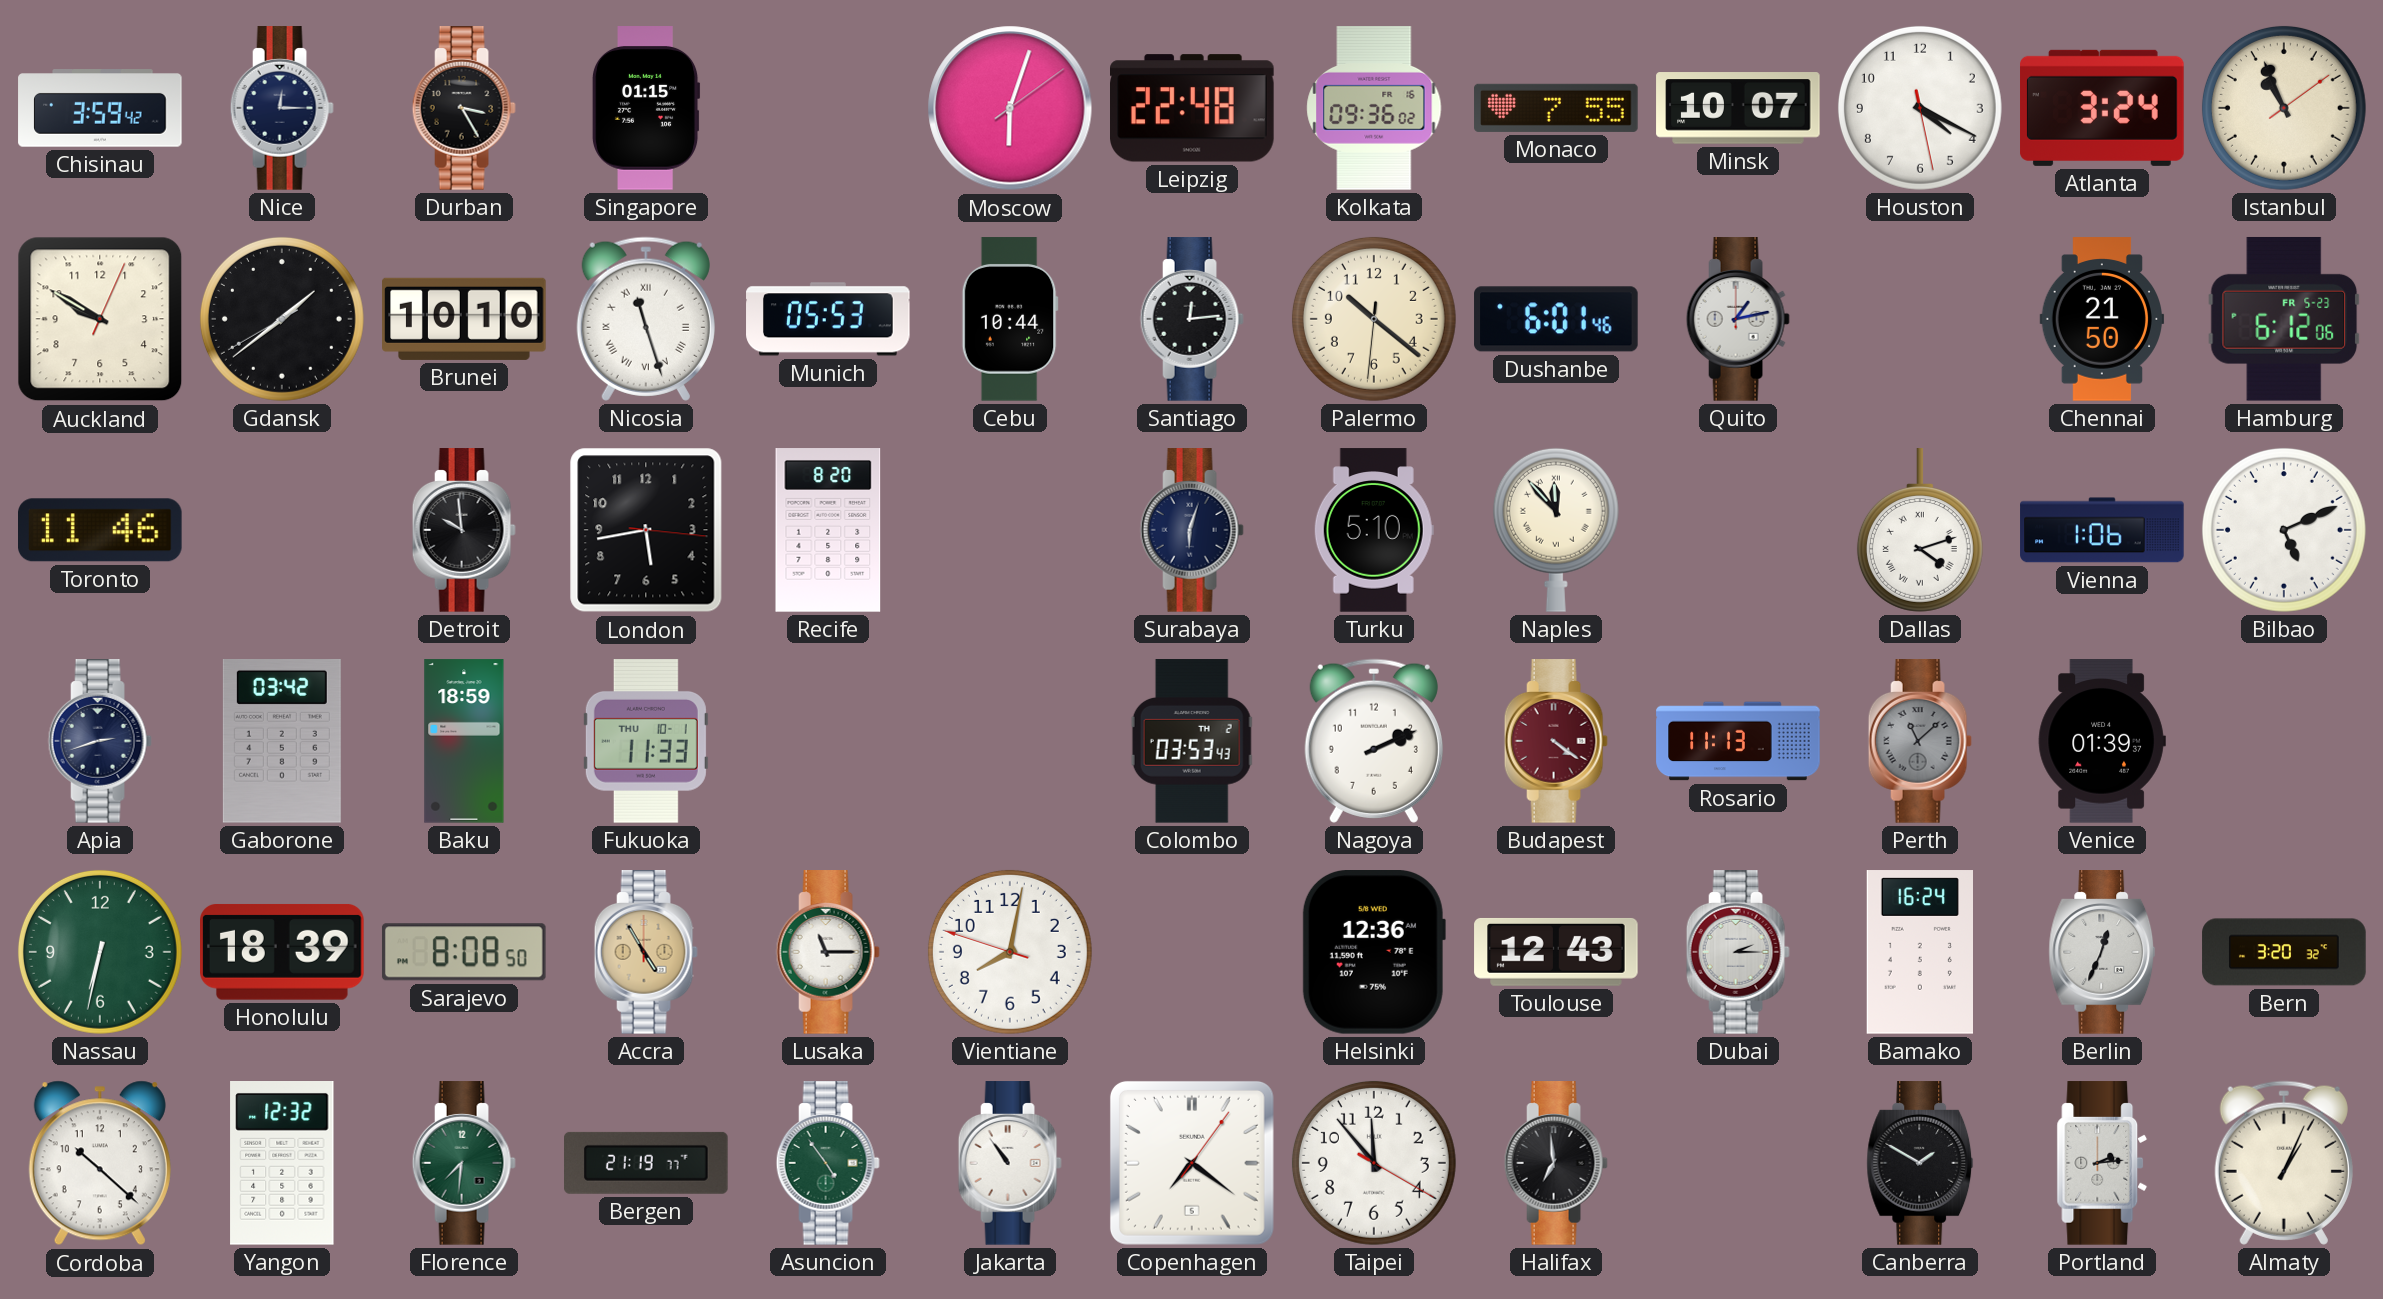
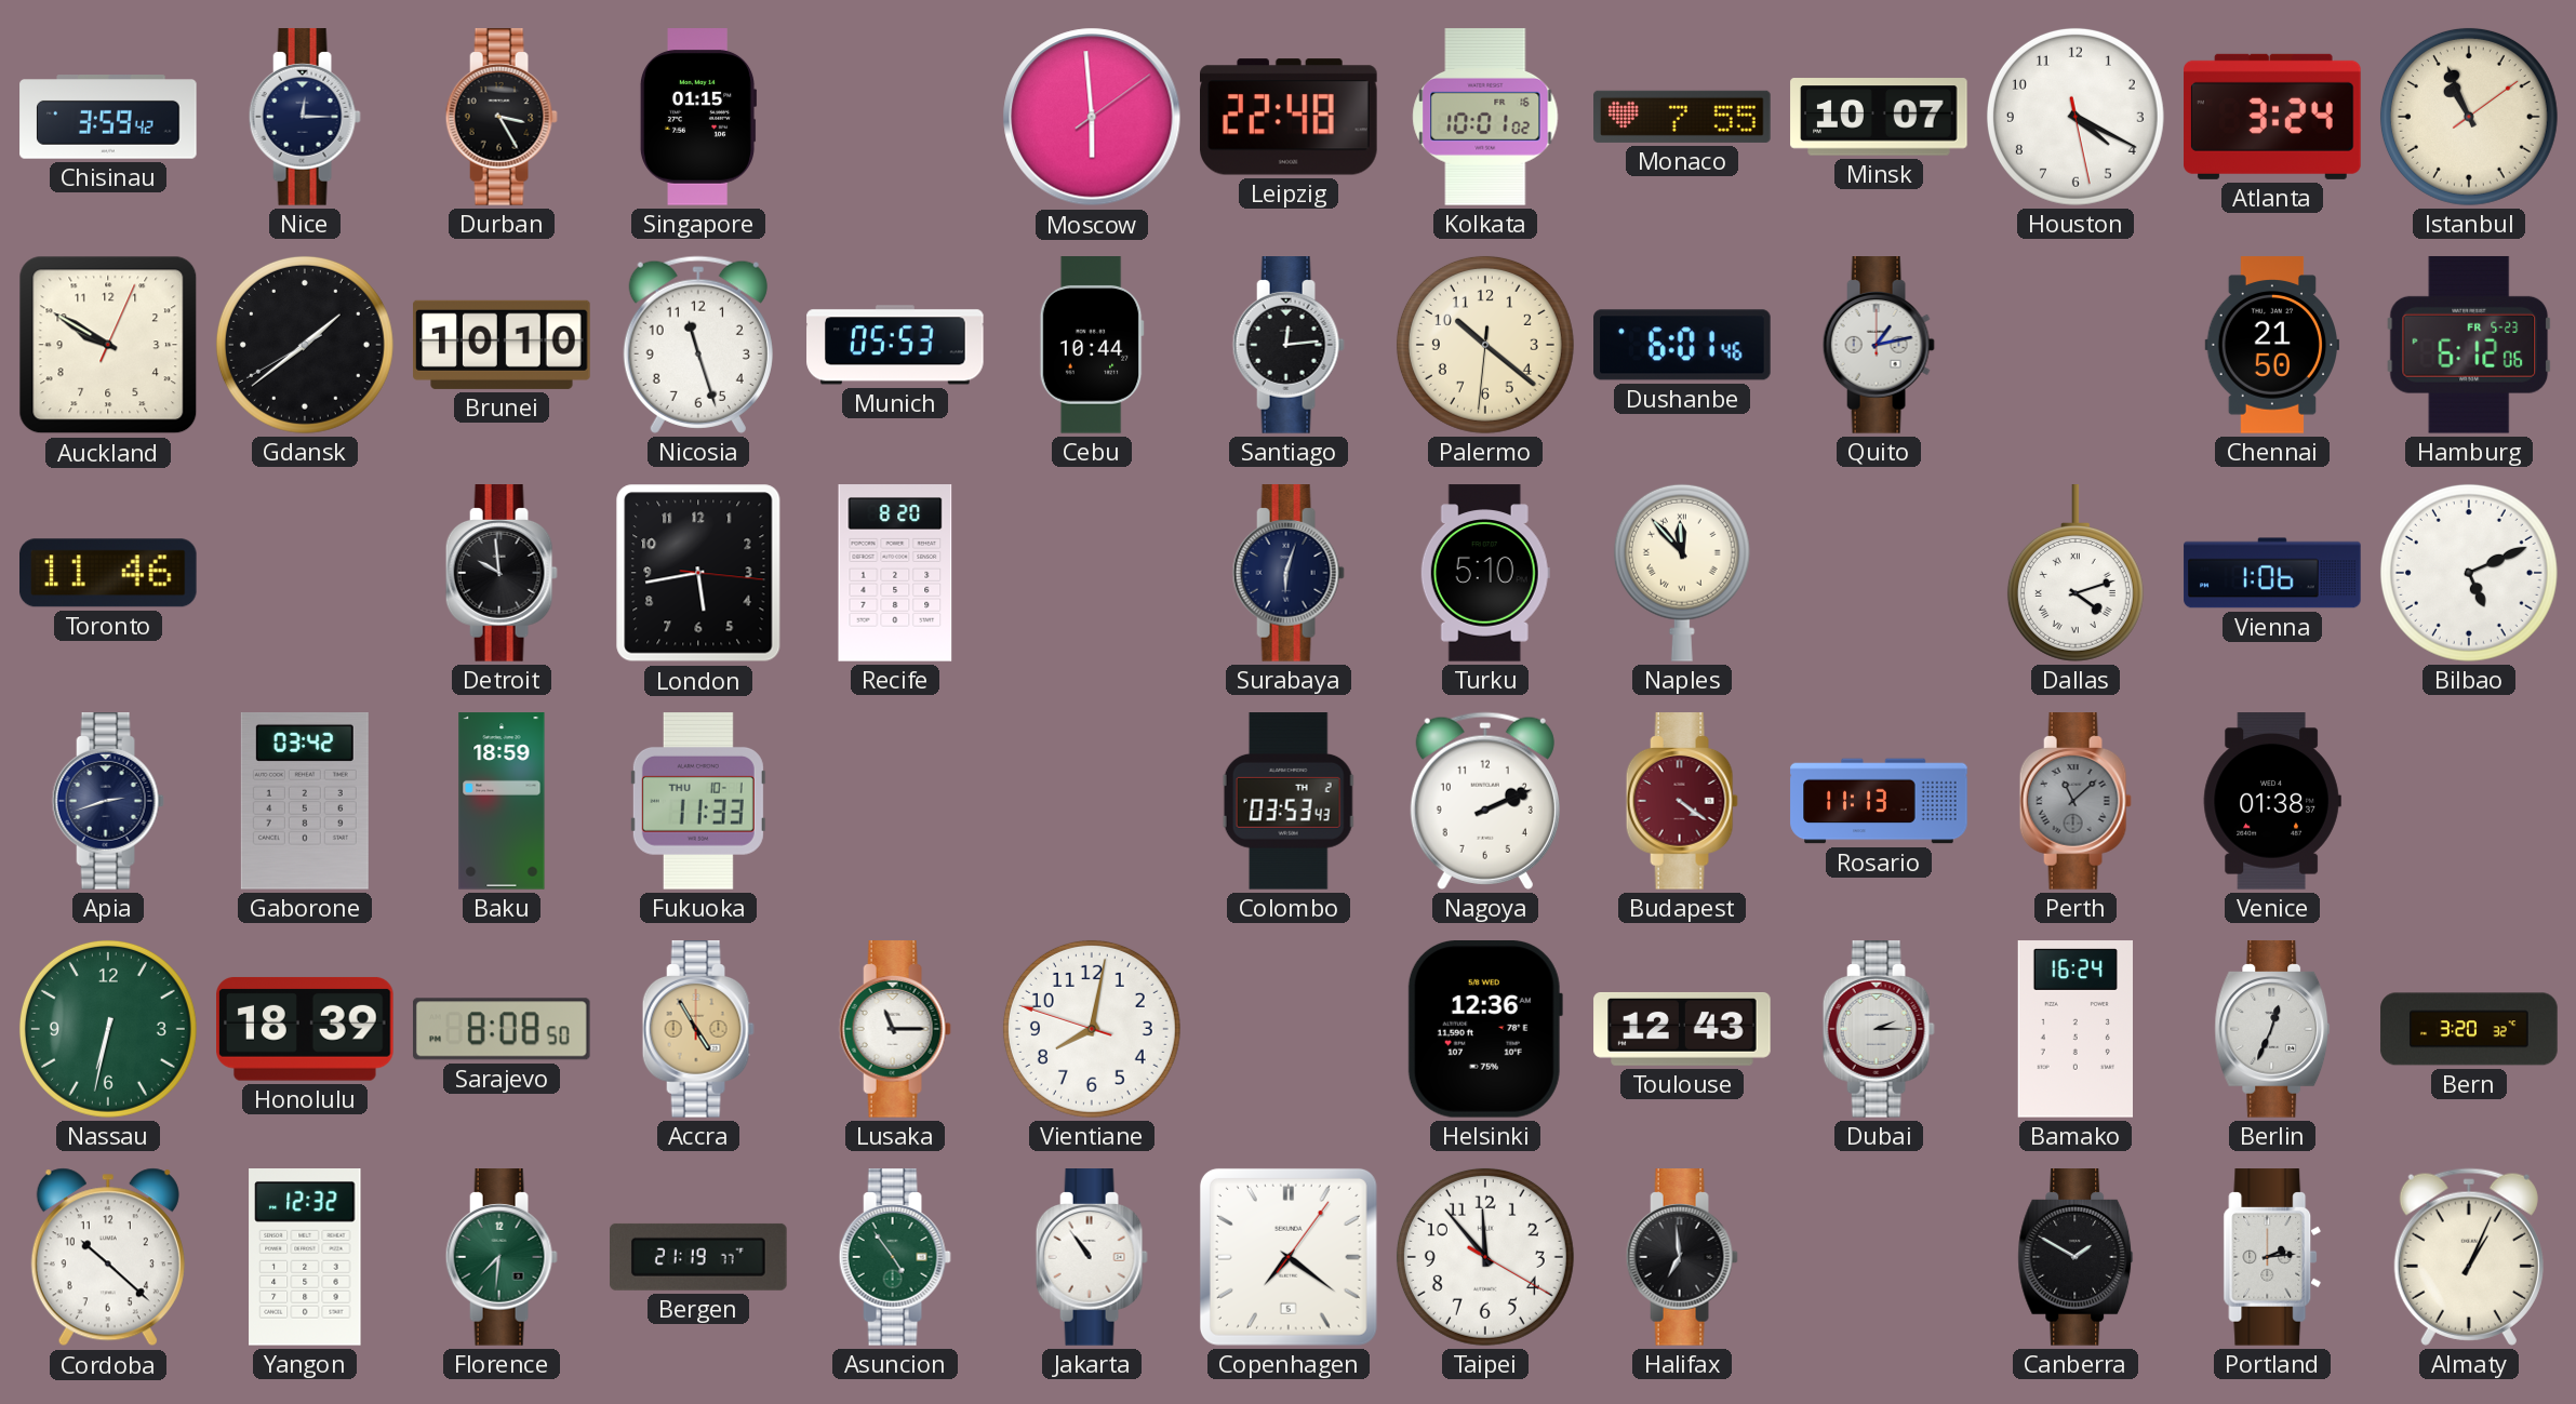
Moscow: 6:03 -> 5:59
Kolkata: 09:36 -> 10:01
Nicosia numerals: Roman -> Arabic
Venice: 01:39 -> 01:38
